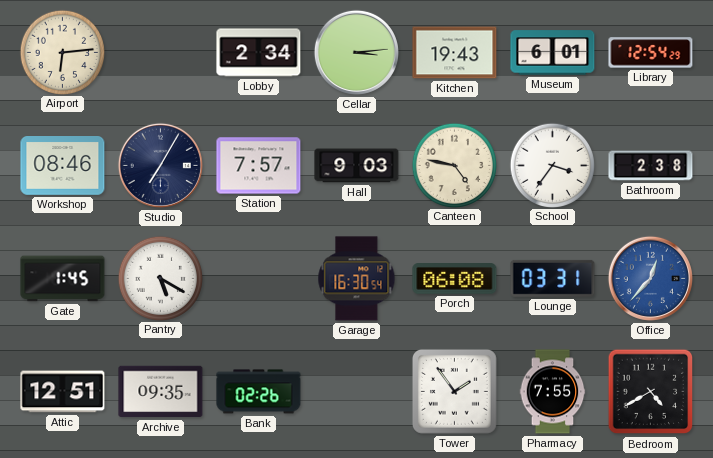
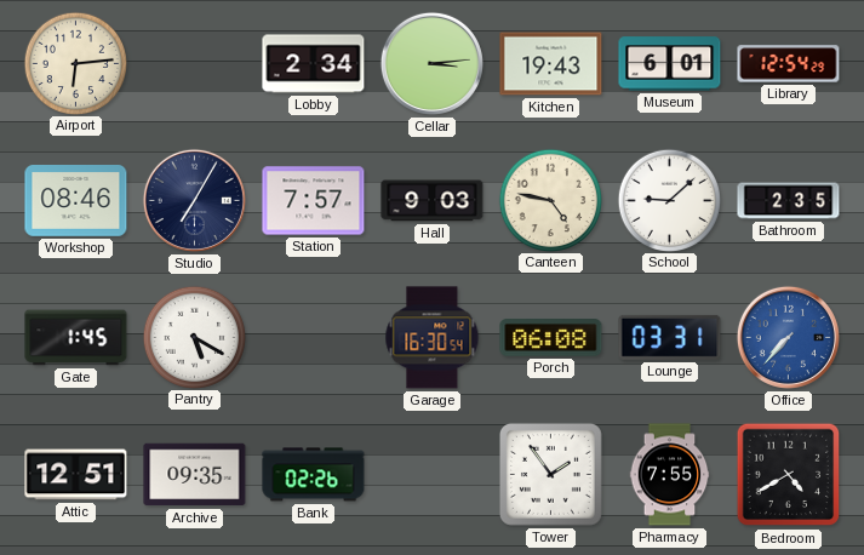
School: 3:36 -> 9:08
Bathroom: 2:38 -> 2:35
Office: 12:37 -> 7:37
